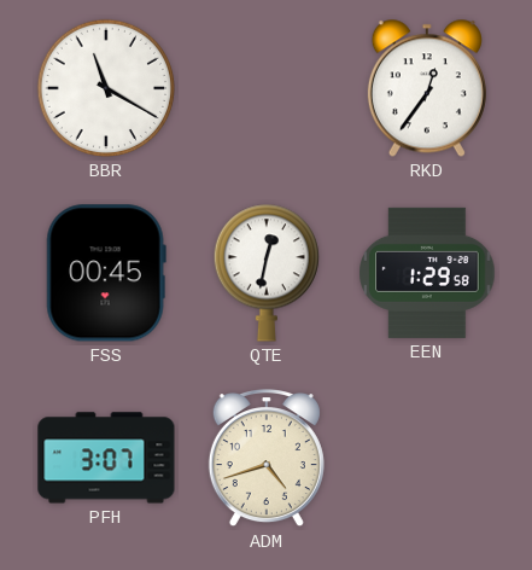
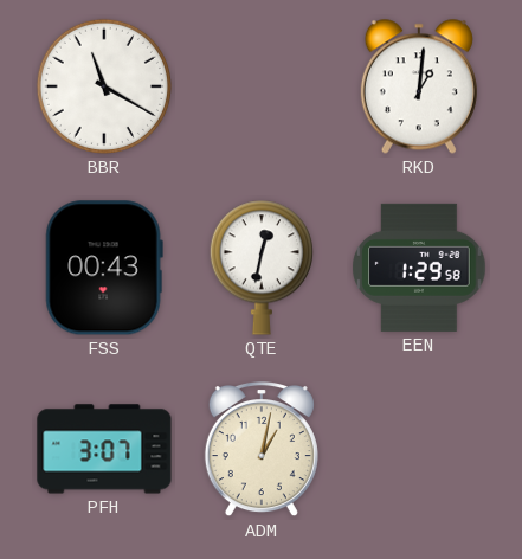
RKD: 12:36 -> 1:01
FSS: 00:45 -> 00:43
ADM: 4:42 -> 1:02
